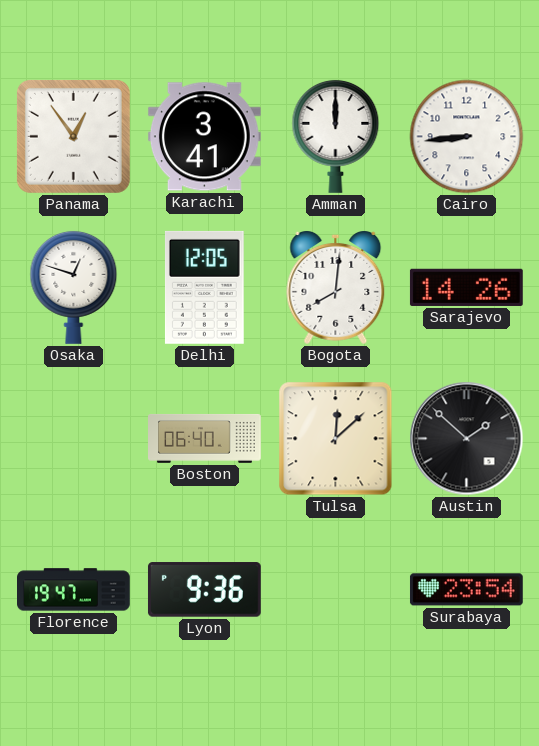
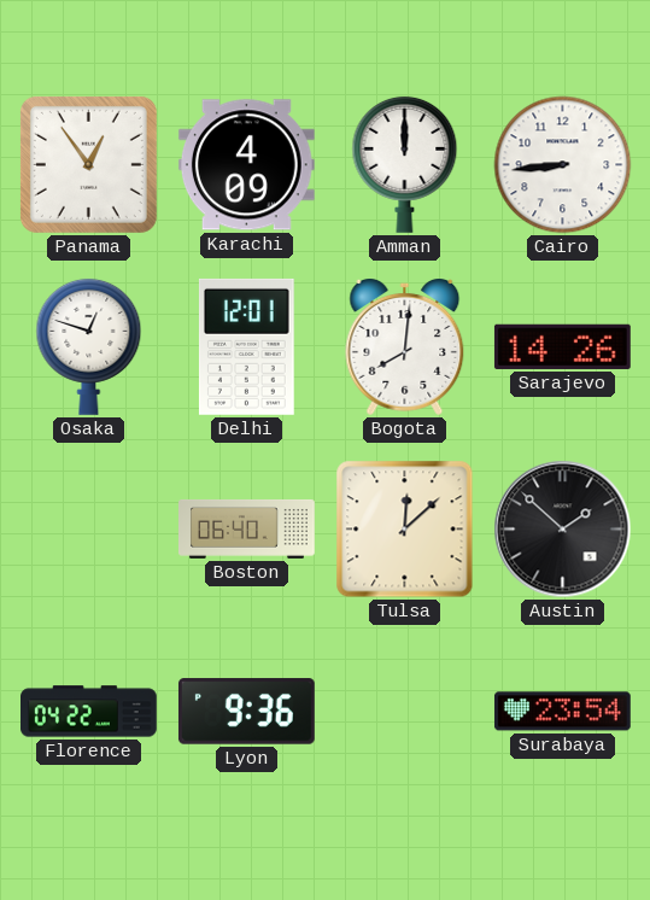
Karachi: 3:41 -> 4:09
Delhi: 12:05 -> 12:01
Florence: 19:47 -> 04:22
